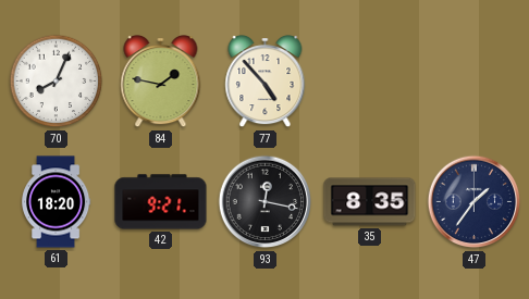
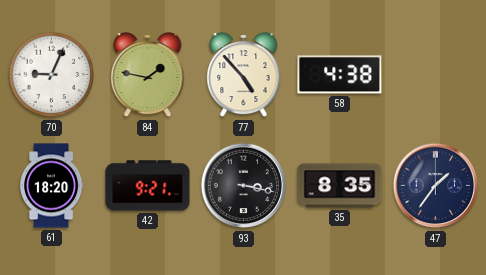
70: 8:04 -> 9:04
58: none -> 4:38
93: 12:17 -> 3:17
